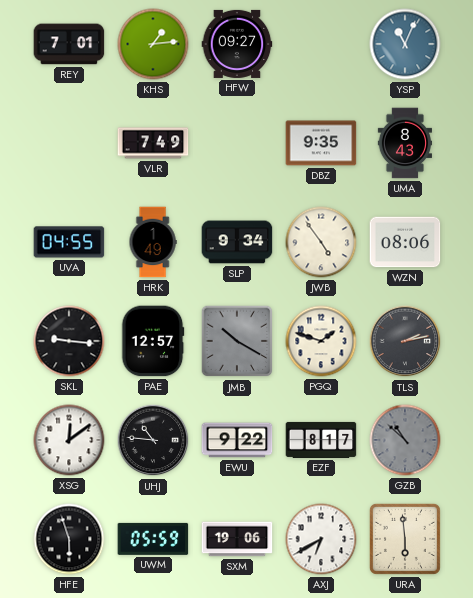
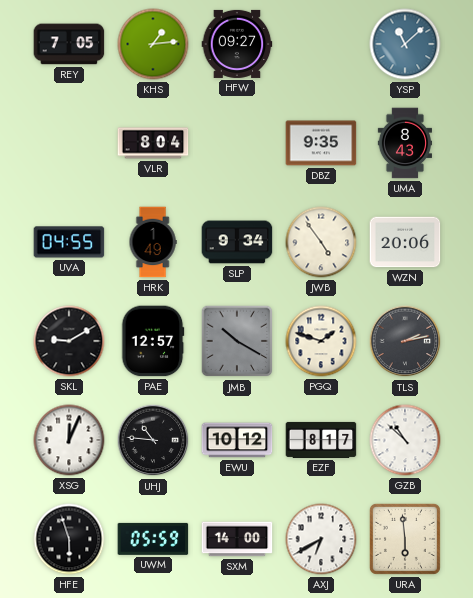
REY: 7:01 -> 7:05
YSP: 11:04 -> 11:08
VLR: 7:49 -> 8:04
WZN: 08:06 -> 20:06
SKL: 9:16 -> 9:10
XSG: 12:09 -> 12:04
EWU: 9:22 -> 10:12
GZB dial: grey -> white
SXM: 19:06 -> 14:00
